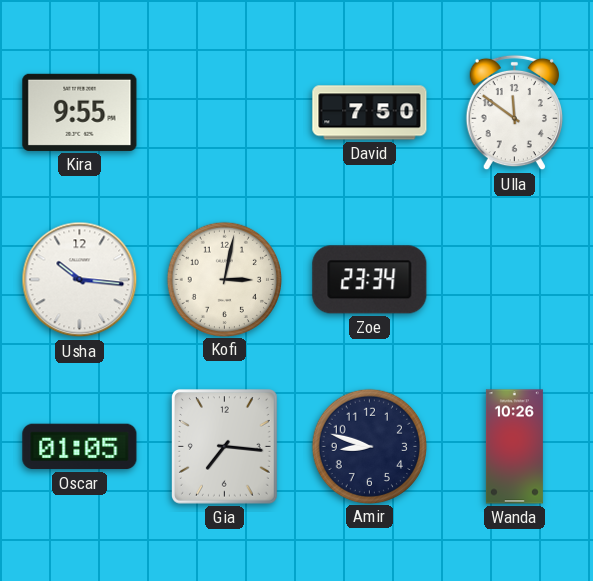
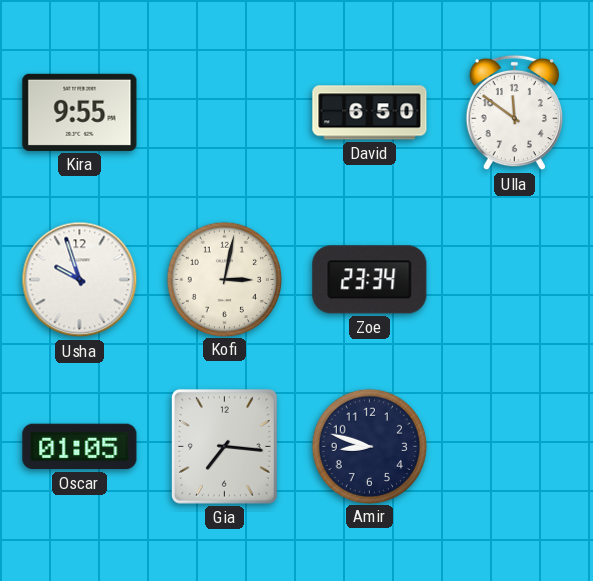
David: 7:50 -> 6:50
Usha: 10:16 -> 9:57
Wanda: 10:26 -> none
